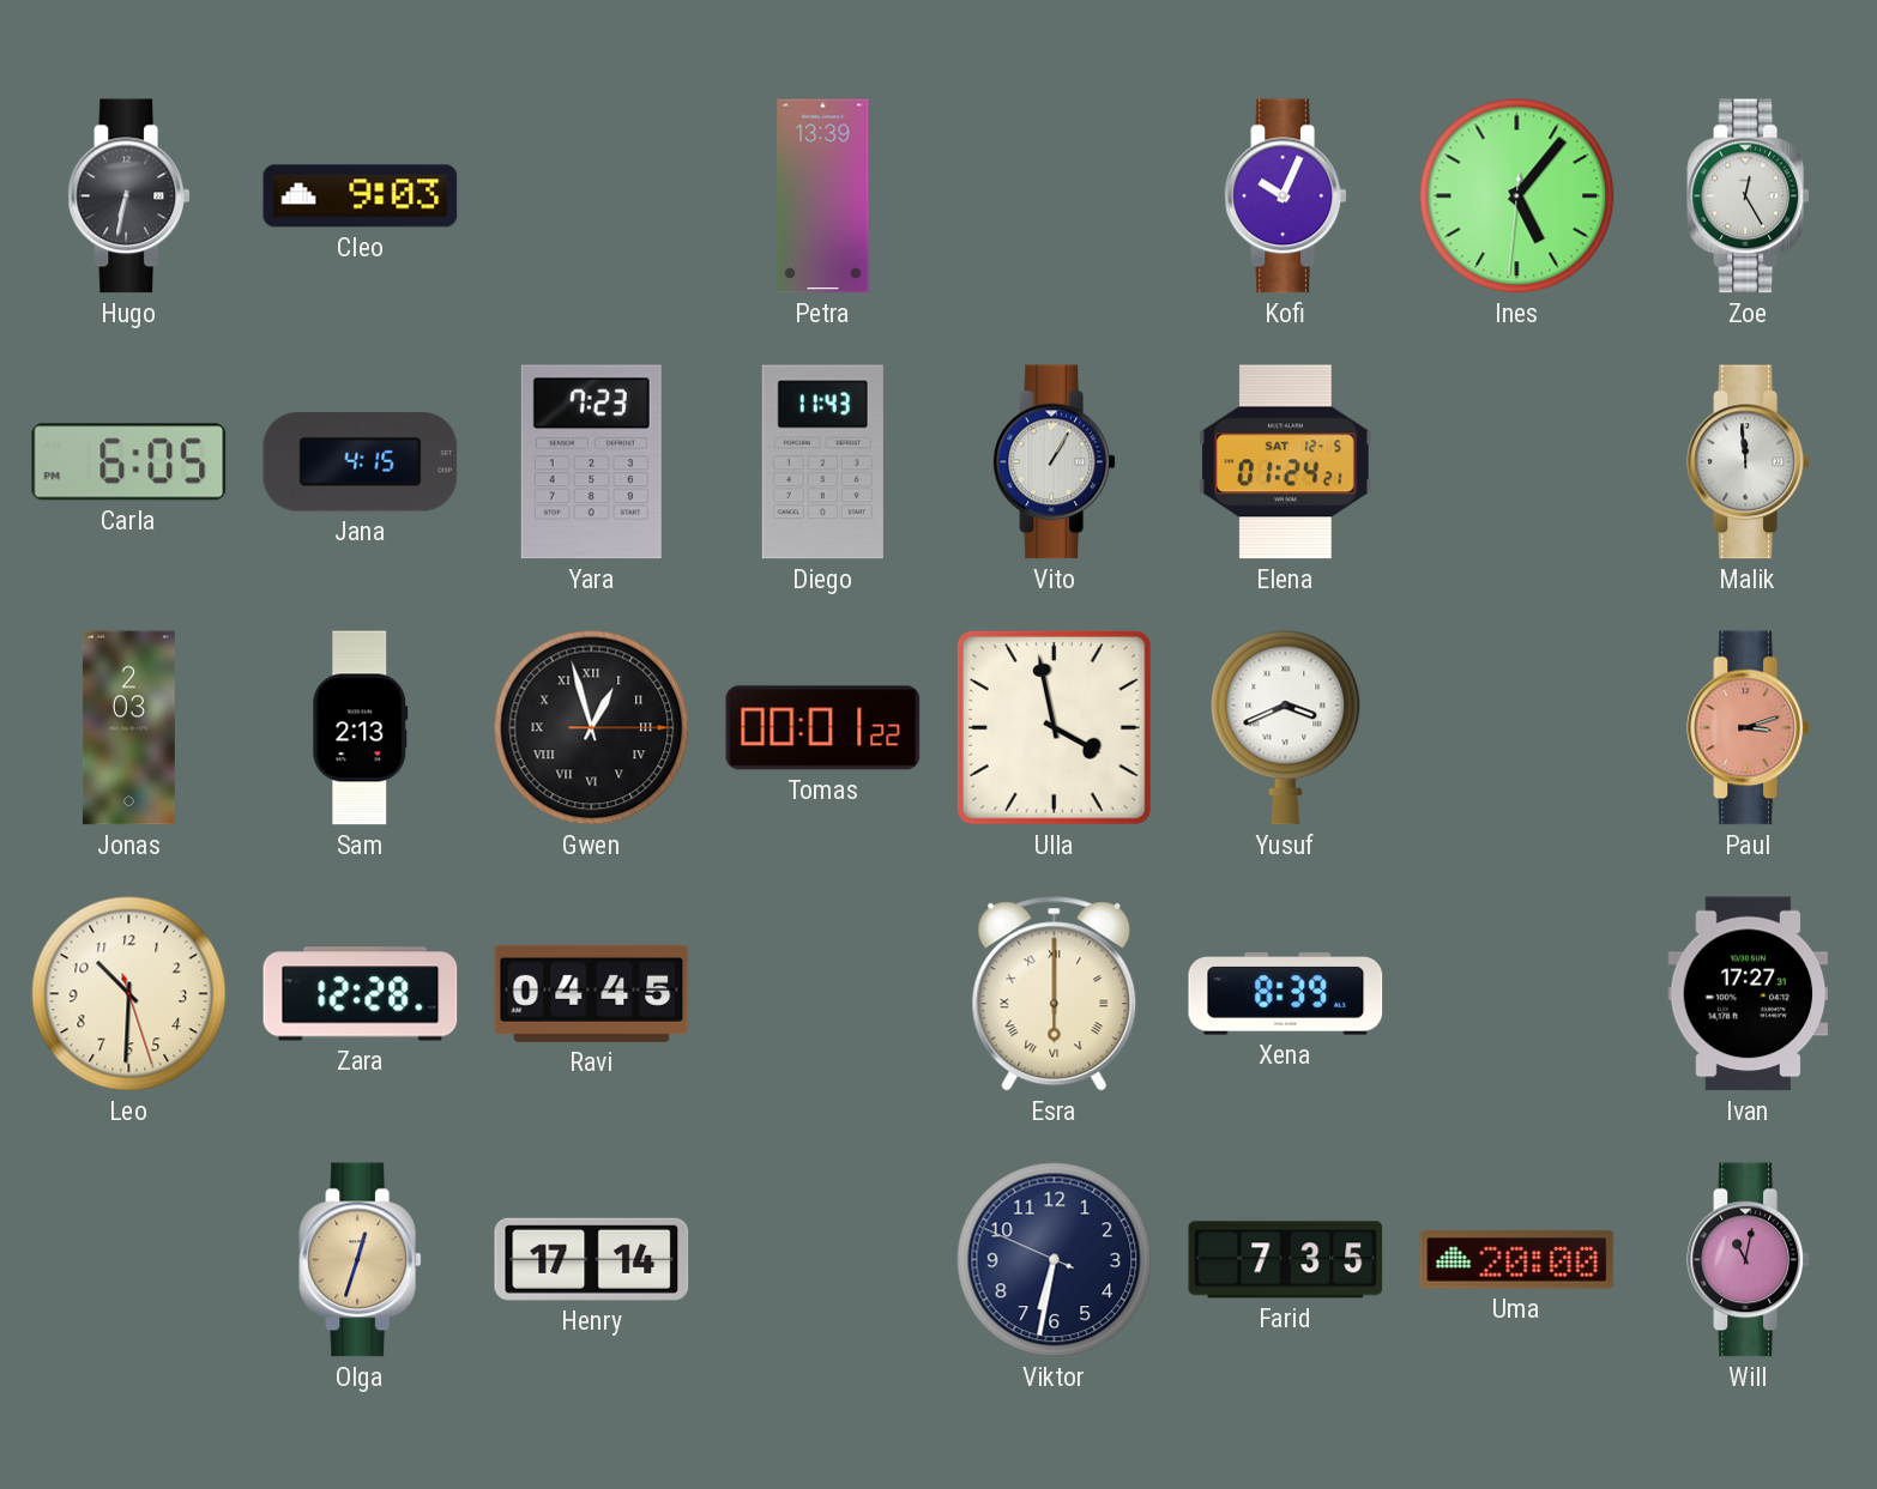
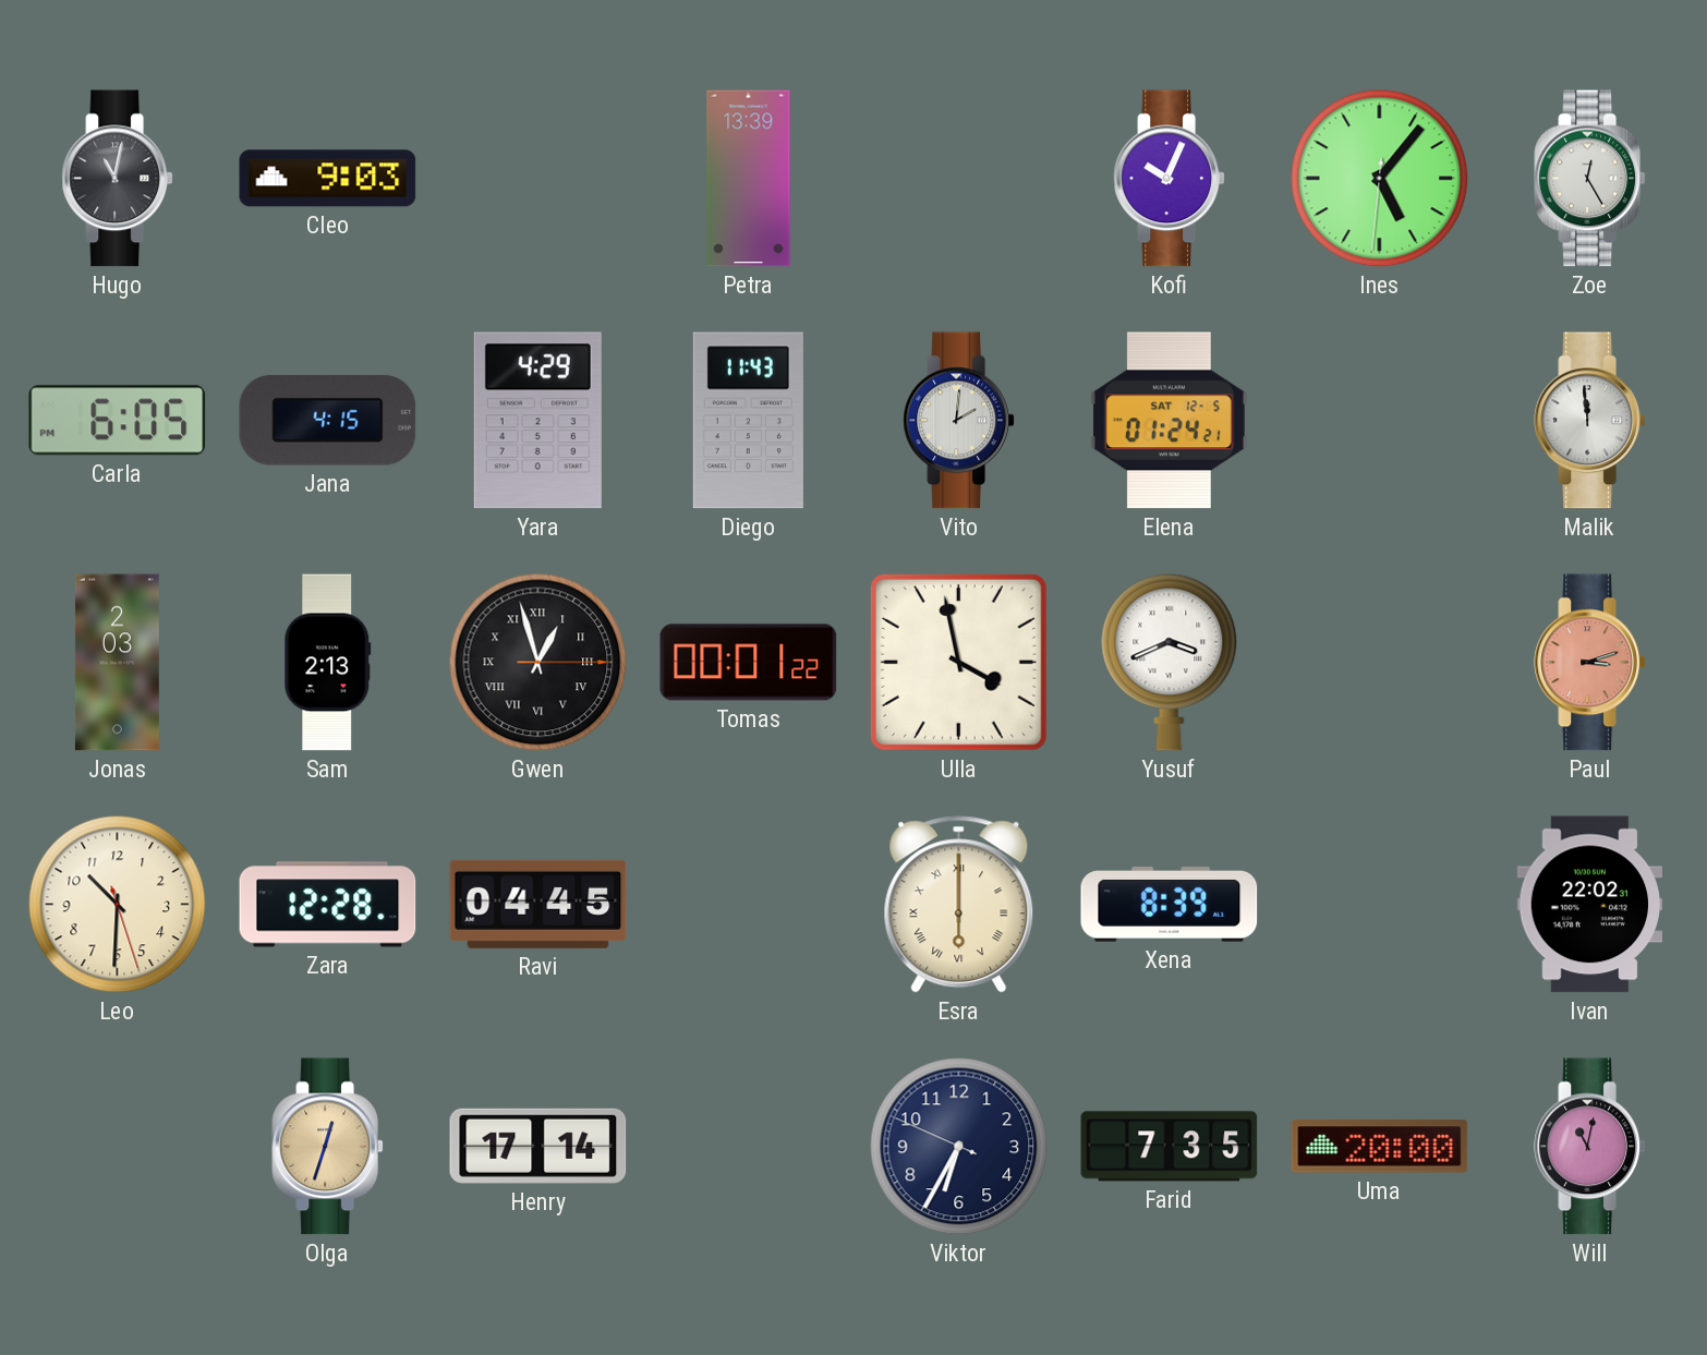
Hugo: 6:32 -> 11:02
Yara: 7:23 -> 4:29
Vito: 1:05 -> 2:01
Ivan: 17:27 -> 22:02
Viktor: 6:31 -> 6:34
